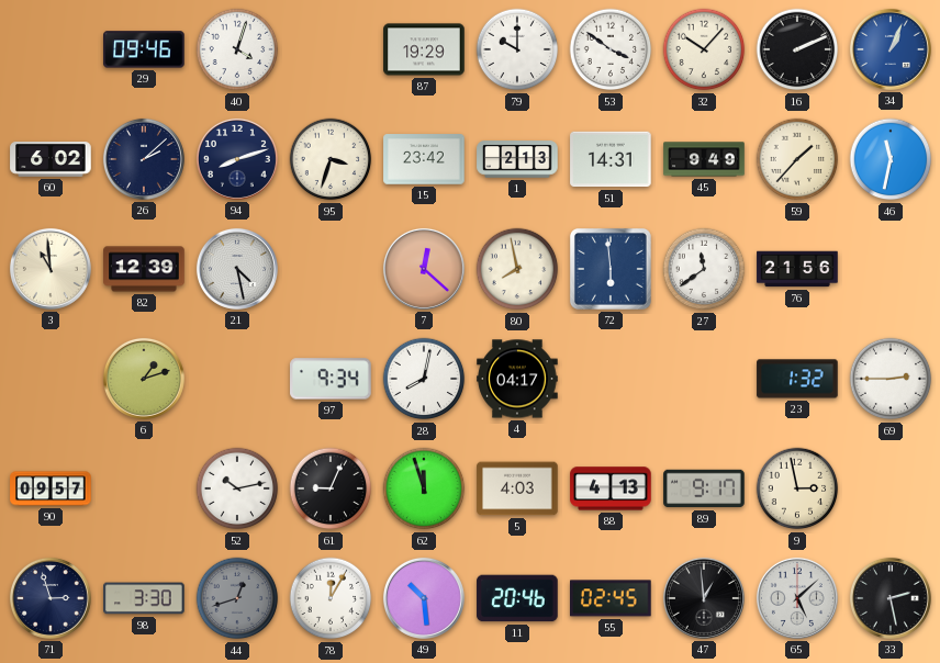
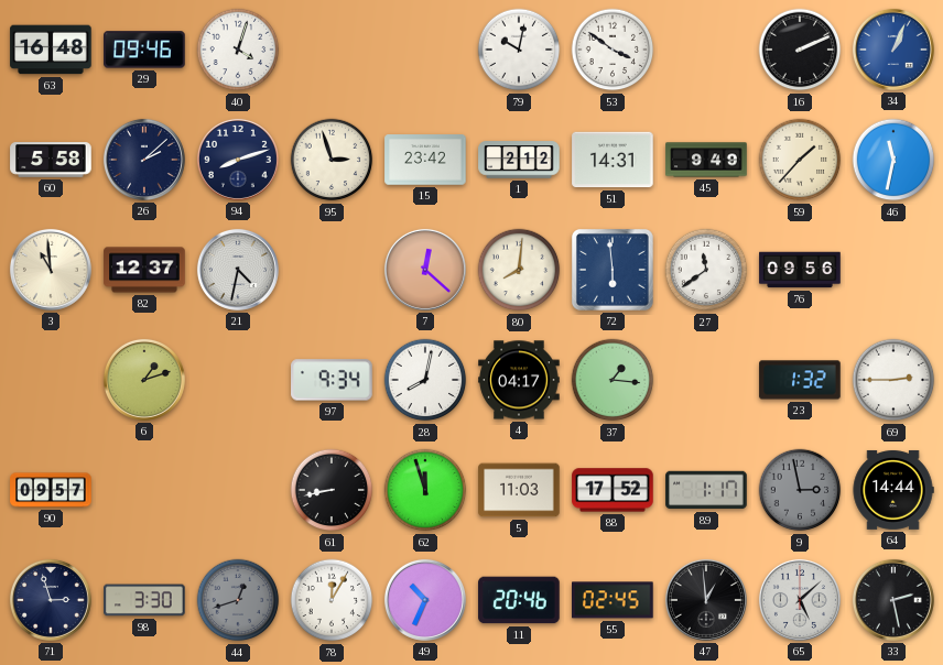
63: none -> 16:48
87: 19:29 -> none
79: 10:00 -> 10:02
32: 10:07 -> none
60: 6:02 -> 5:58
95: 3:33 -> 2:57
1: 2:13 -> 2:12
82: 12:39 -> 12:37
21: 4:28 -> 4:32
80: 7:58 -> 8:01
76: 21:56 -> 09:56
37: none -> 1:16
52: 10:13 -> none
61: 9:04 -> 8:43
5: 4:03 -> 11:03
88: 4:13 -> 17:52
89: 9:17 -> 1:17
9 dial: cream -> grey
64: none -> 14:44
49: 10:29 -> 10:34
